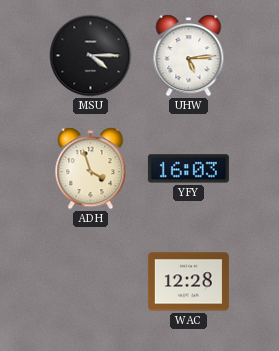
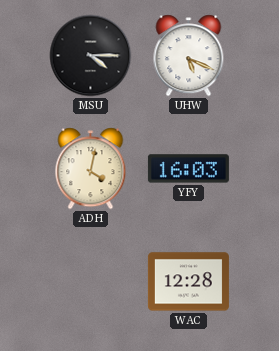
UHW: 5:14 -> 5:19
ADH: 3:57 -> 4:02
